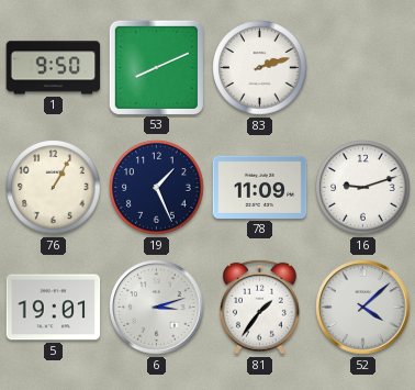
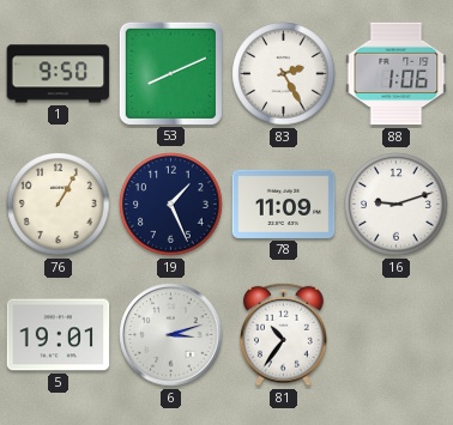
83: 2:12 -> 2:25
88: none -> 1:06
81: 1:36 -> 10:36
52: 4:08 -> none
